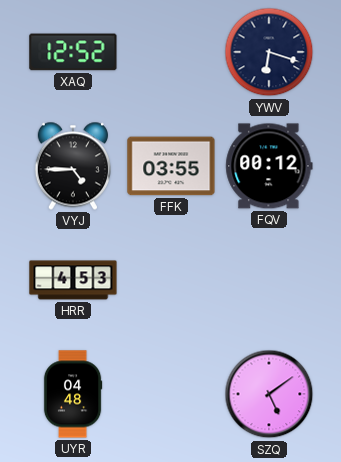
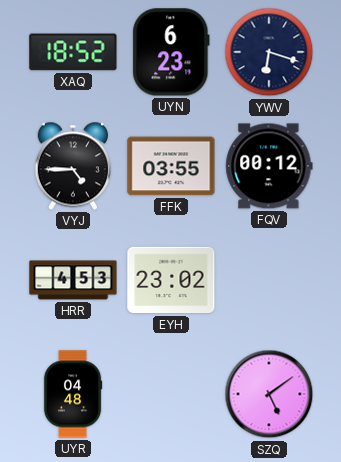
XAQ: 12:52 -> 18:52
UYN: none -> 6:23
EYH: none -> 23:02
